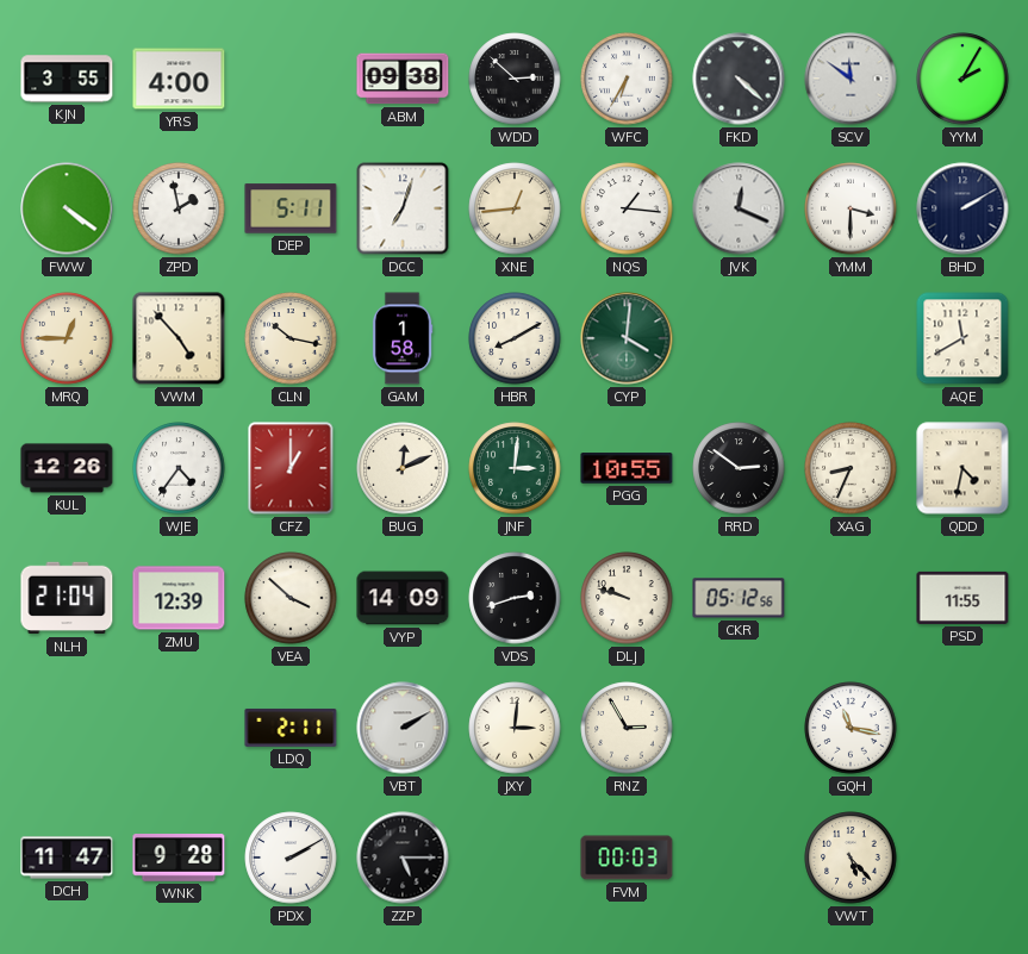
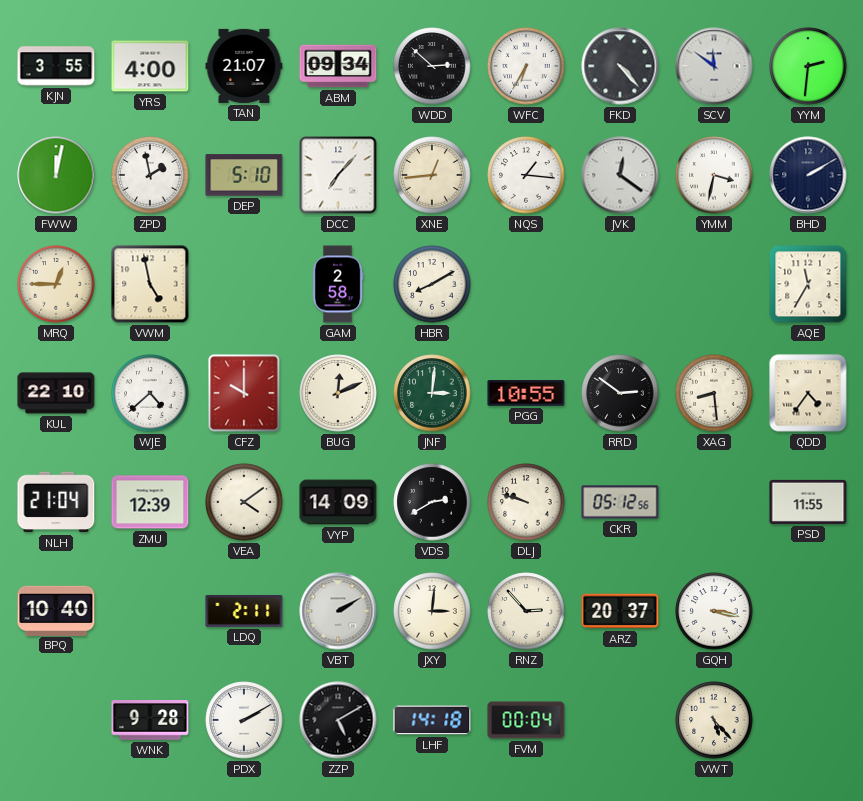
TAN: none -> 21:07
ABM: 09:38 -> 09:34
FKD: 4:22 -> 4:23
YYM: 2:05 -> 2:31
FWW: 4:21 -> 12:02
DEP: 5:11 -> 5:10
DCC: 7:03 -> 7:07
JVK: 12:19 -> 12:21
YMM: 3:30 -> 3:32
VWM: 4:53 -> 4:58
CLN: 10:17 -> none
GAM: 1:58 -> 2:58
CYP: 4:01 -> none
AQE: 11:40 -> 11:35
KUL: 12:26 -> 22:10
WJE: 4:36 -> 4:38
CFZ: 1:00 -> 10:00
XAG: 8:34 -> 8:29
QDD: 4:32 -> 4:36
VEA: 3:52 -> 4:09
VDS: 2:42 -> 2:40
BPQ: none -> 10:40
RNZ: 2:55 -> 2:53
ARZ: none -> 20:37
GQH: 11:17 -> 3:17
DCH: 11:47 -> none
ZZP: 5:15 -> 5:10
LHF: none -> 14:18
FVM: 00:03 -> 00:04
